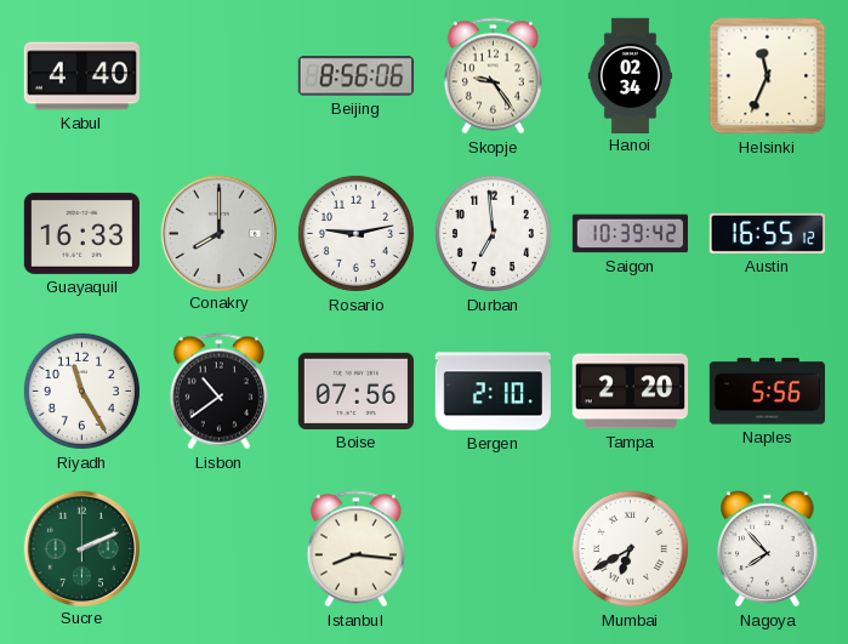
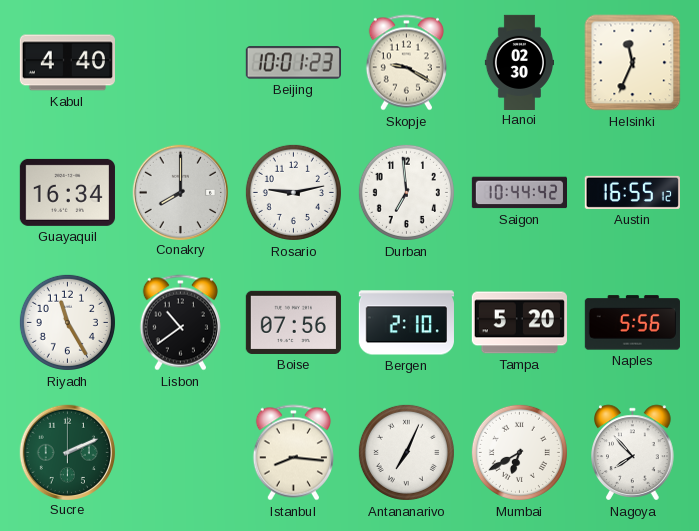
Beijing: 8:56 -> 10:01
Skopje: 9:24 -> 9:20
Hanoi: 02:34 -> 02:30
Guayaquil: 16:33 -> 16:34
Saigon: 10:39 -> 10:44
Tampa: 2:20 -> 5:20
Antananarivo: none -> 7:04
